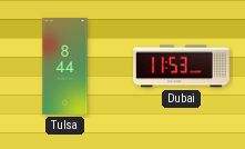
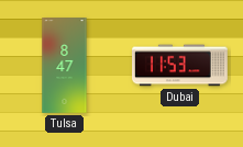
Tulsa: 8:44 -> 8:47
